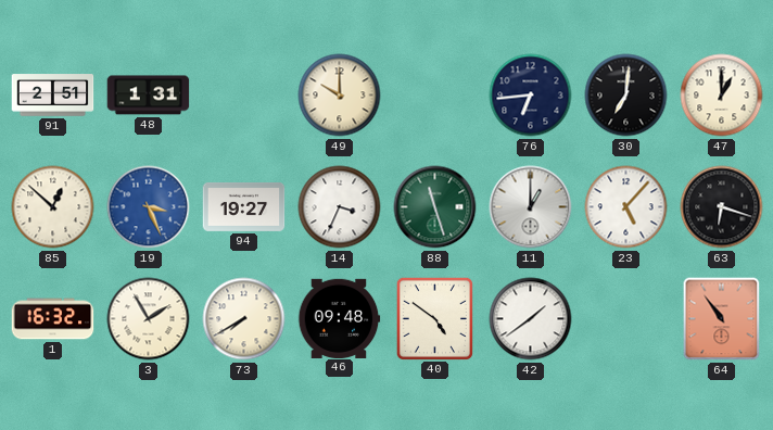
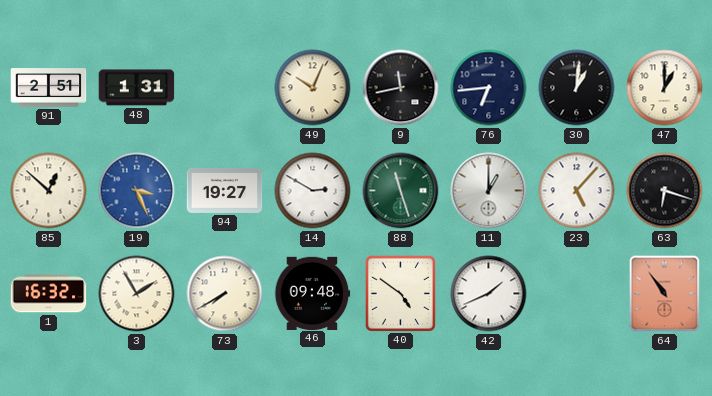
49: 10:00 -> 10:04
9: none -> 11:43
30: 7:01 -> 1:01
14: 3:34 -> 2:50
42: 1:39 -> 1:41
